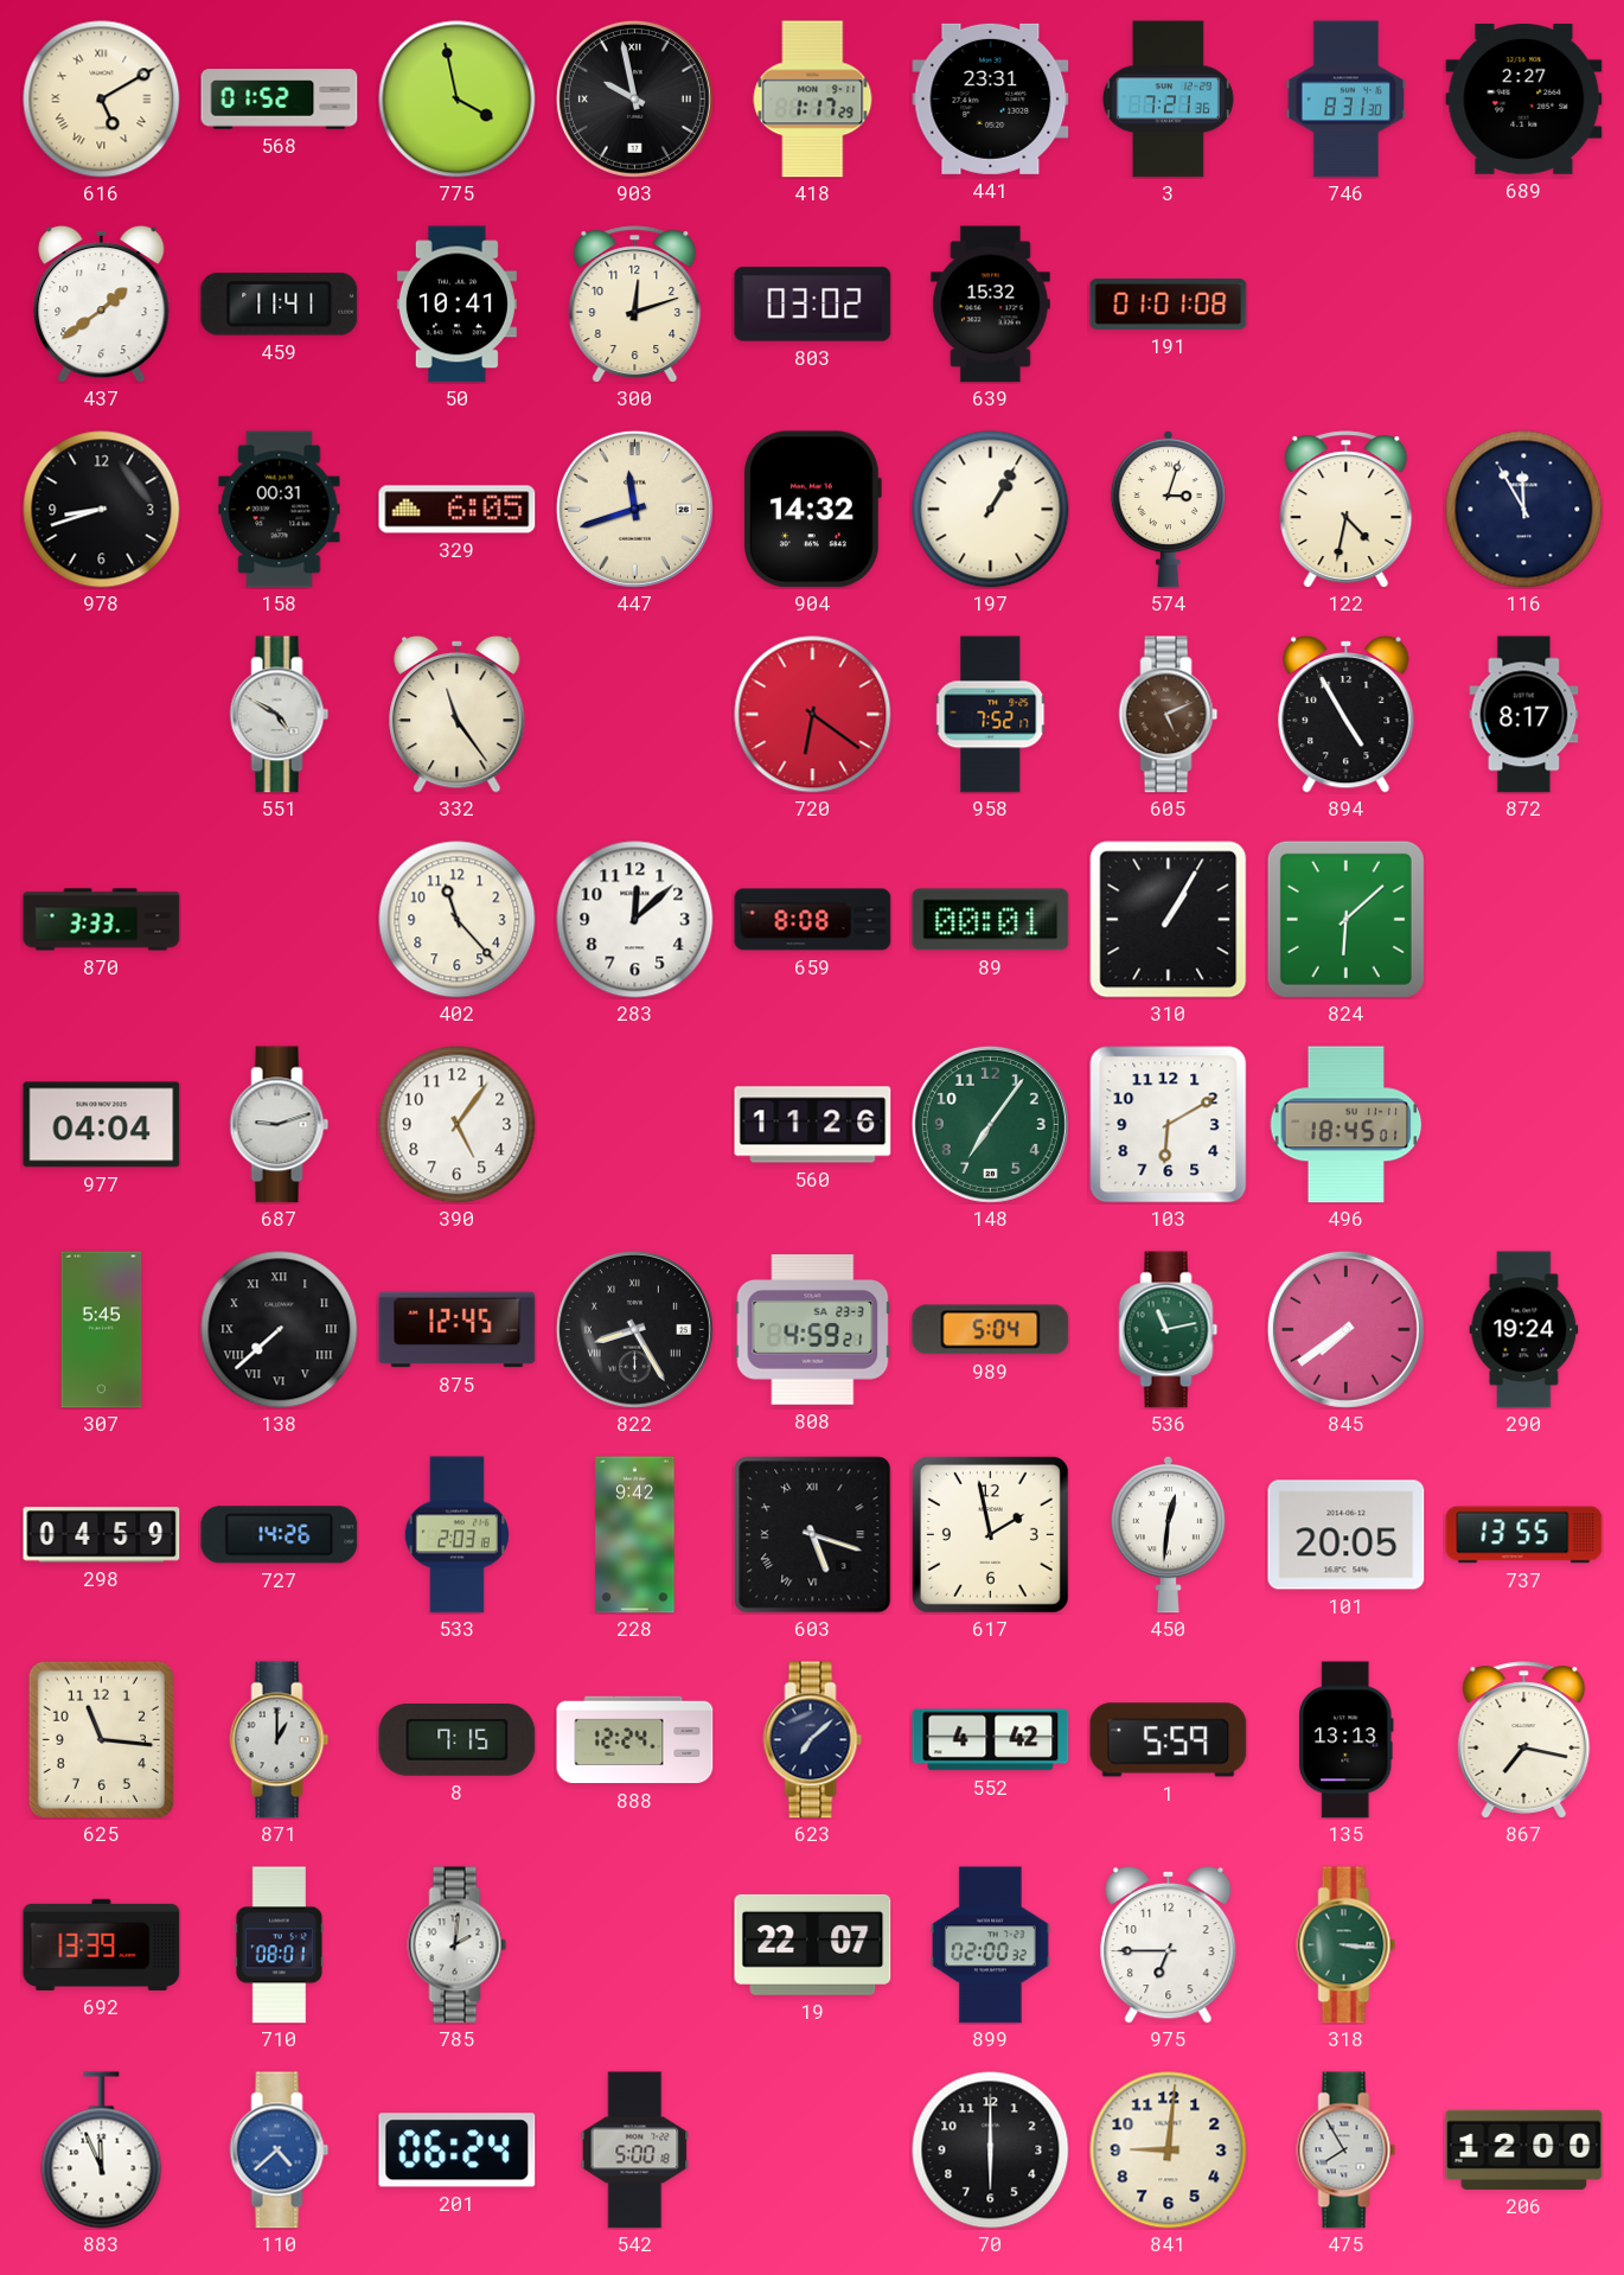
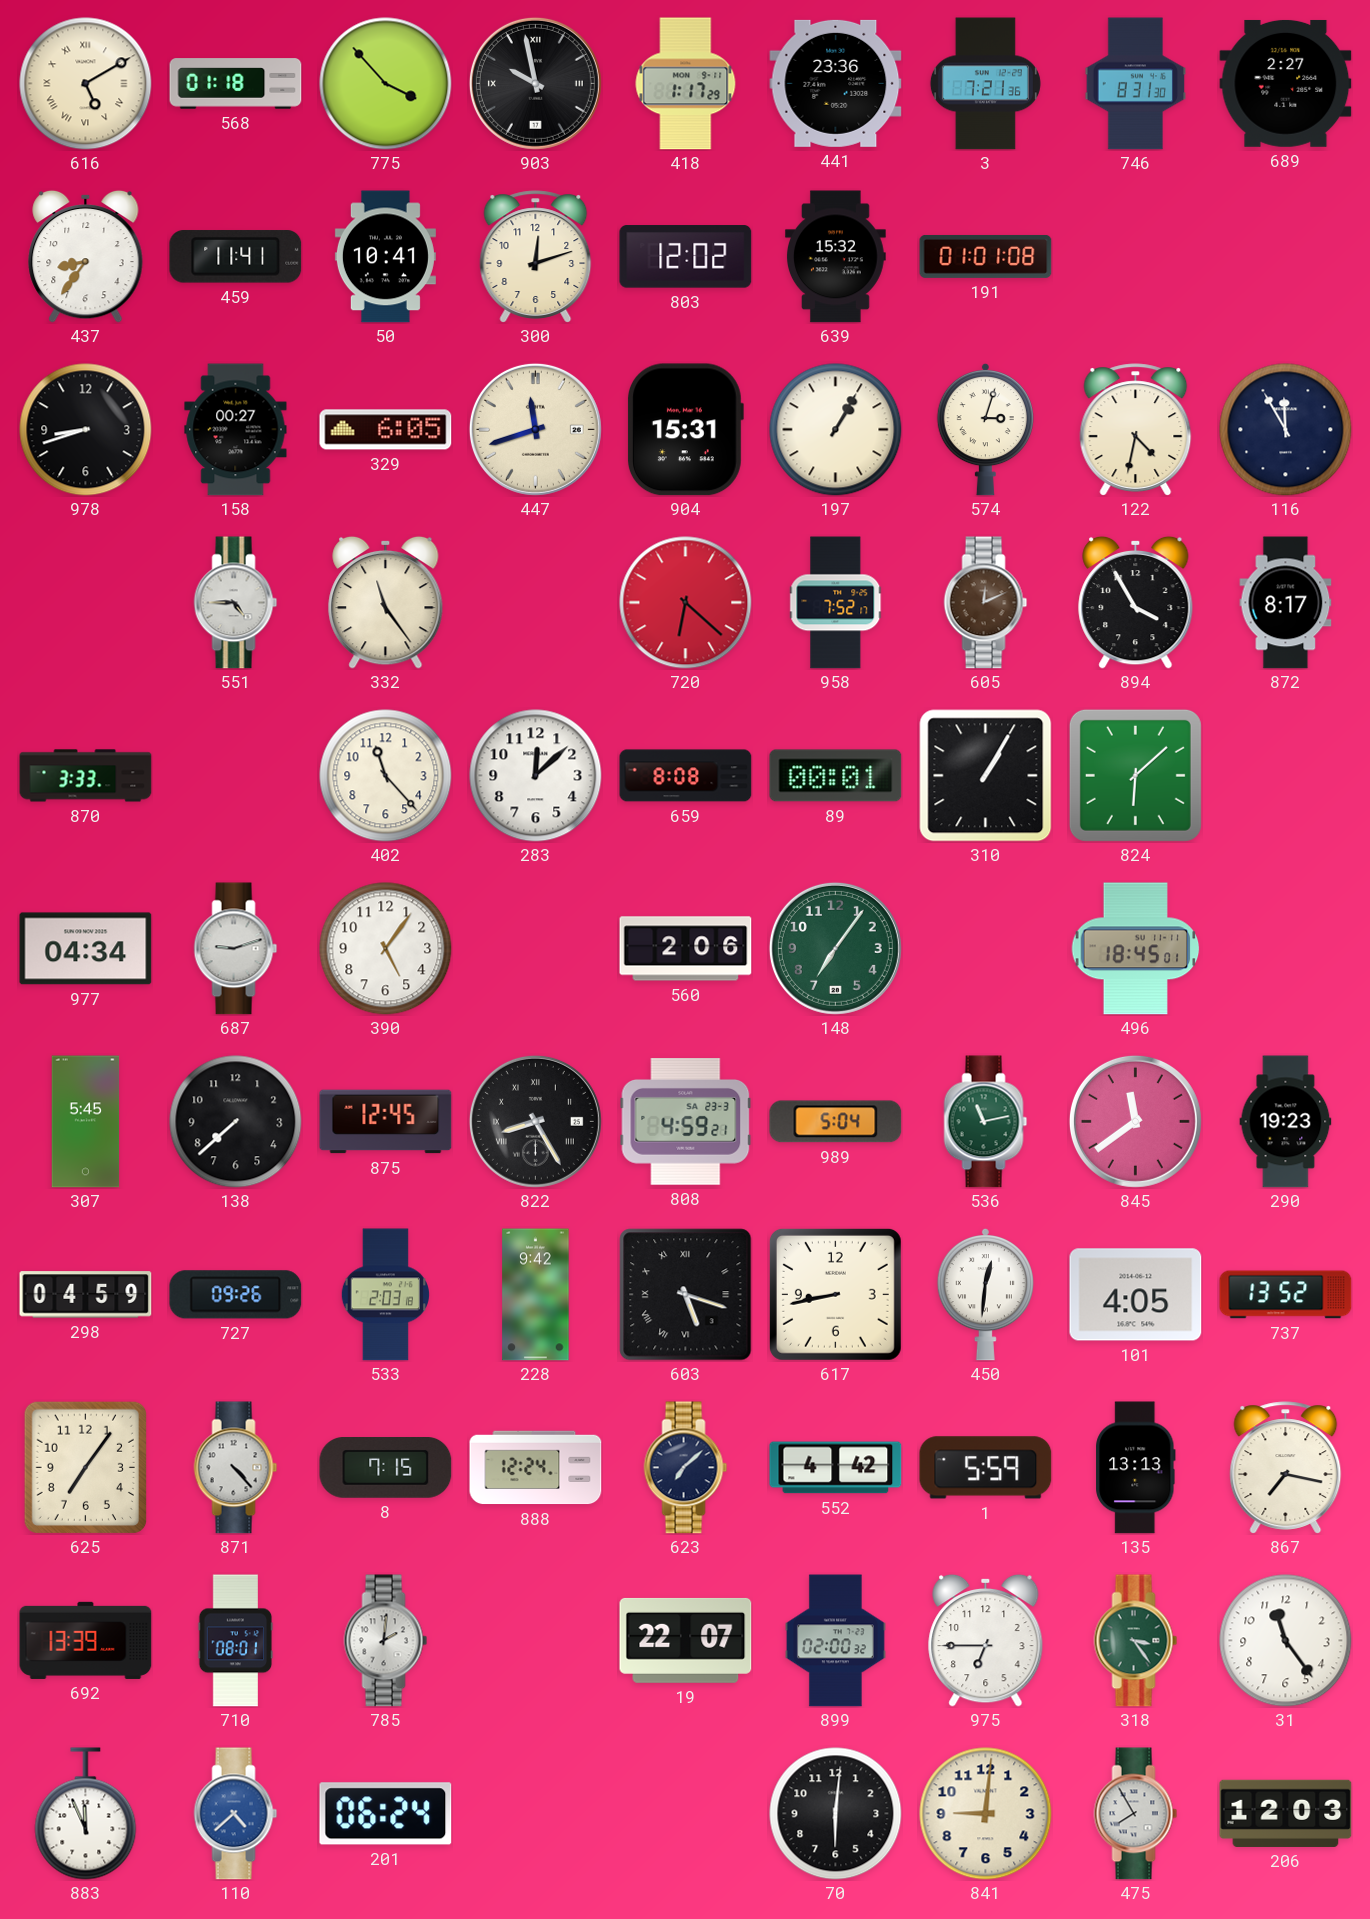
568: 01:52 -> 01:18
775: 3:58 -> 3:53
441: 23:31 -> 23:36
437: 1:39 -> 8:36
803: 03:02 -> 12:02
158: 00:31 -> 00:27
904: 14:32 -> 15:31
551: 4:50 -> 4:45
720: 6:21 -> 6:22
605: 5:11 -> 12:11
894: 4:55 -> 3:55
977: 04:04 -> 04:34
560: 11:26 -> 2:06
103: 6:10 -> none
138 numerals: Roman -> Arabic
845: 7:39 -> 11:39
290: 19:24 -> 19:23
727: 14:26 -> 09:26
617: 1:58 -> 8:43
101: 20:05 -> 4:05
737: 13:55 -> 13:52
625: 11:16 -> 7:06
871: 1:00 -> 4:23
318: 3:16 -> 3:24
31: none -> 11:24
542: 5:00 -> none
70: 6:00 -> 6:01
206: 12:00 -> 12:03
